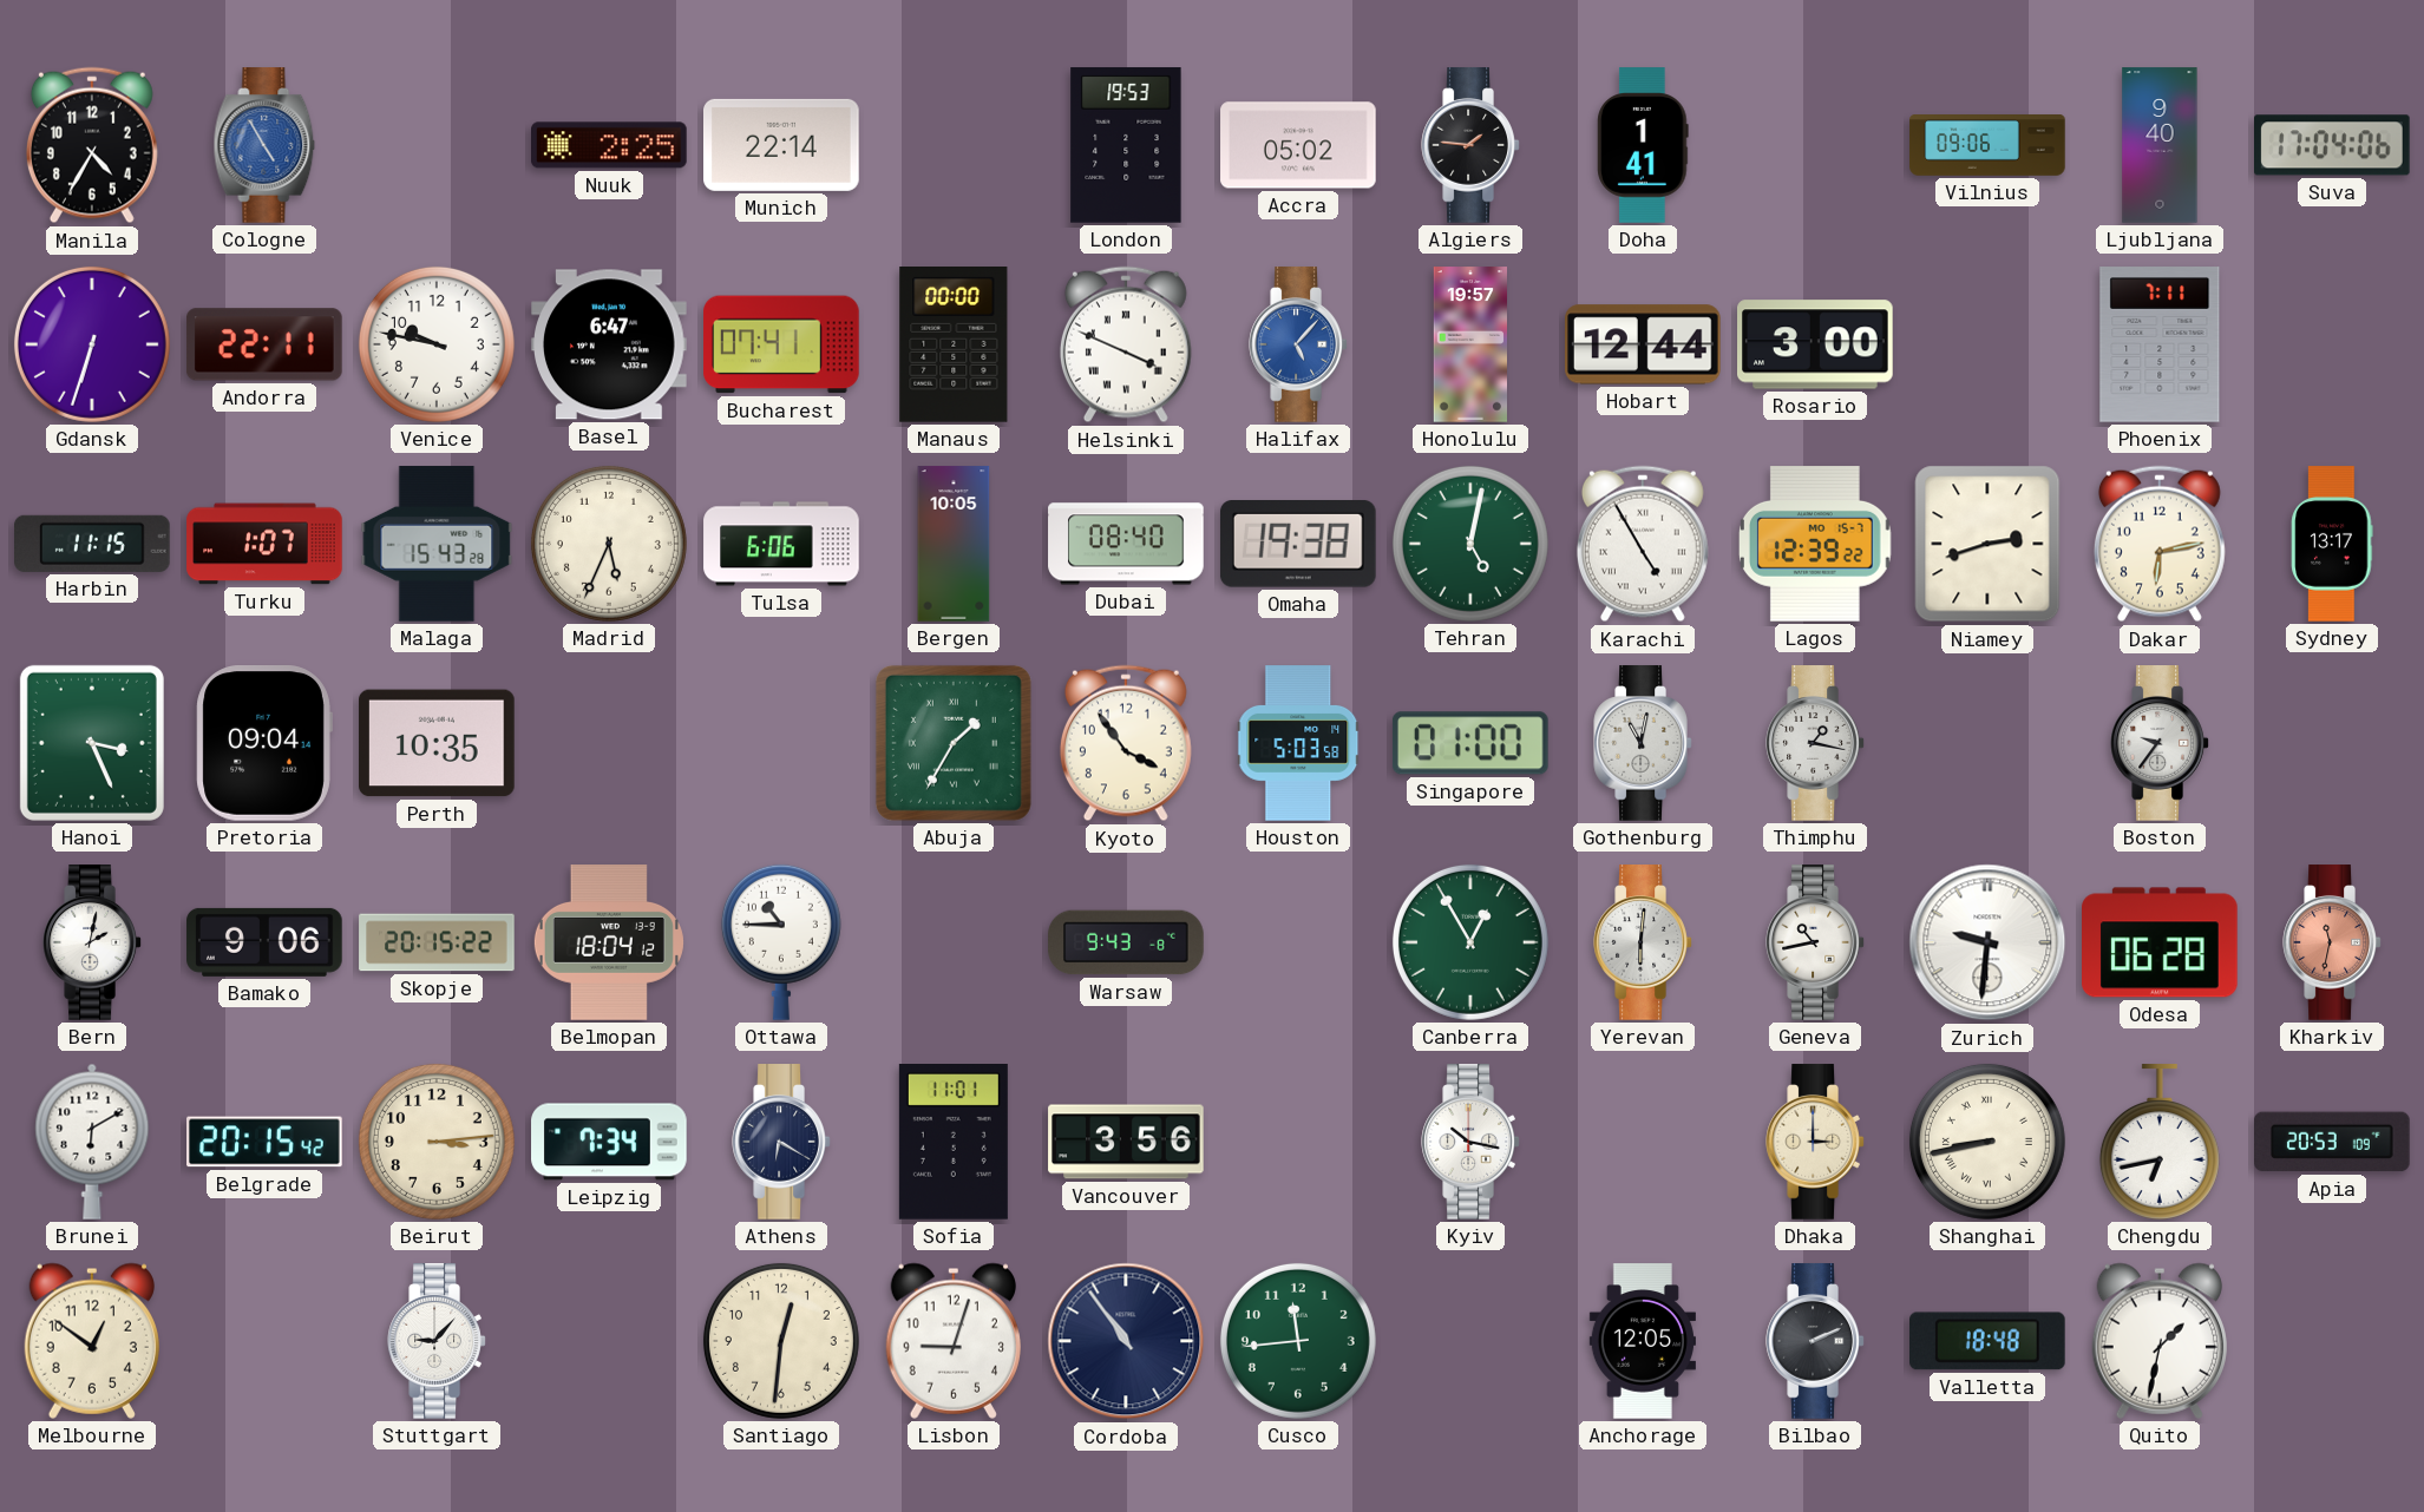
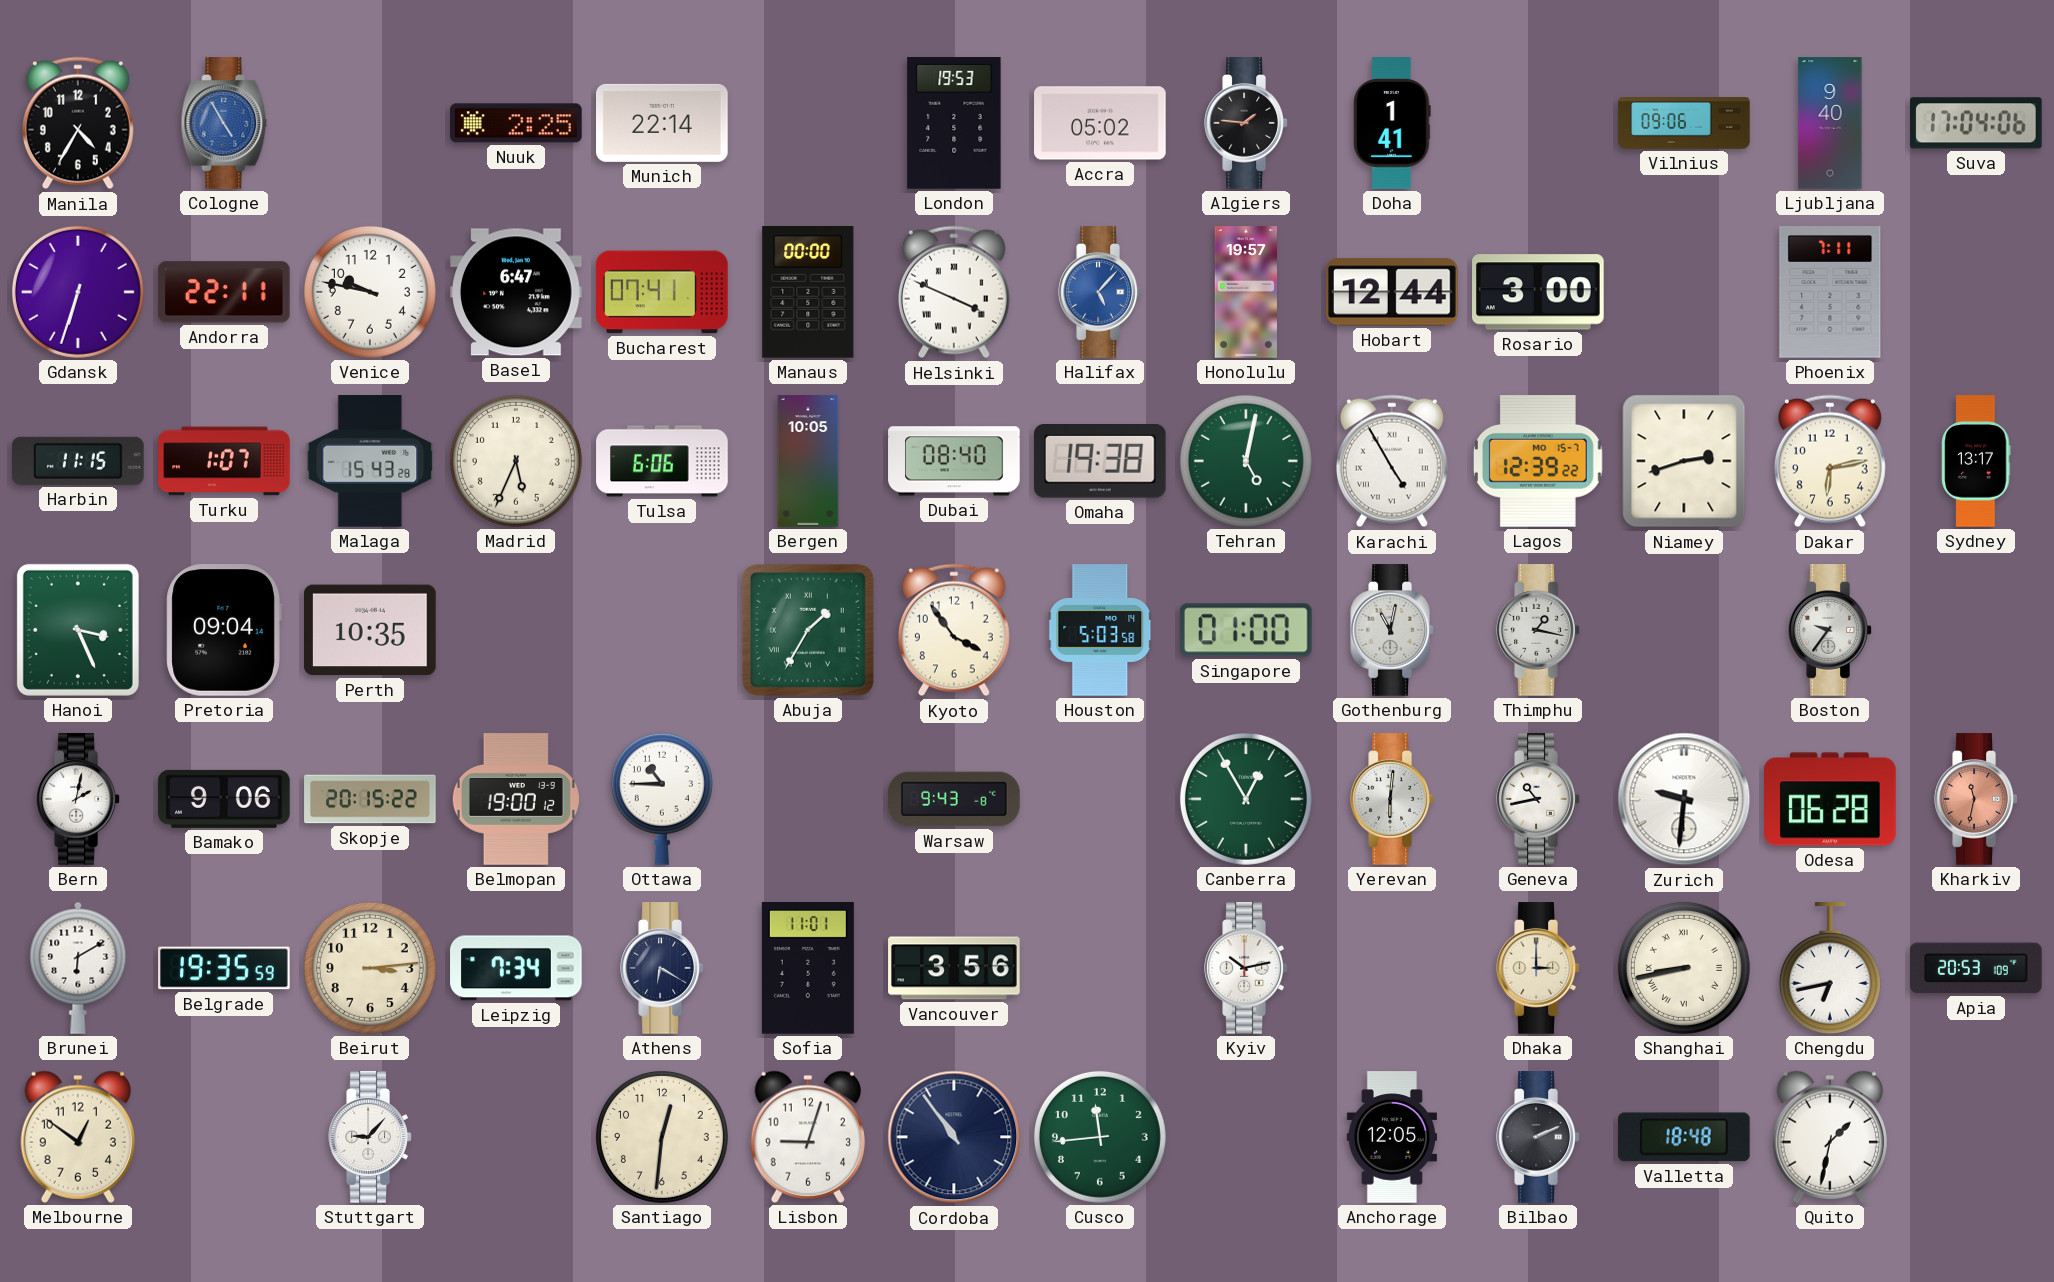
Belmopan: 18:04 -> 19:00
Belgrade: 20:15 -> 19:35
Kyiv: 10:17 -> 10:13
